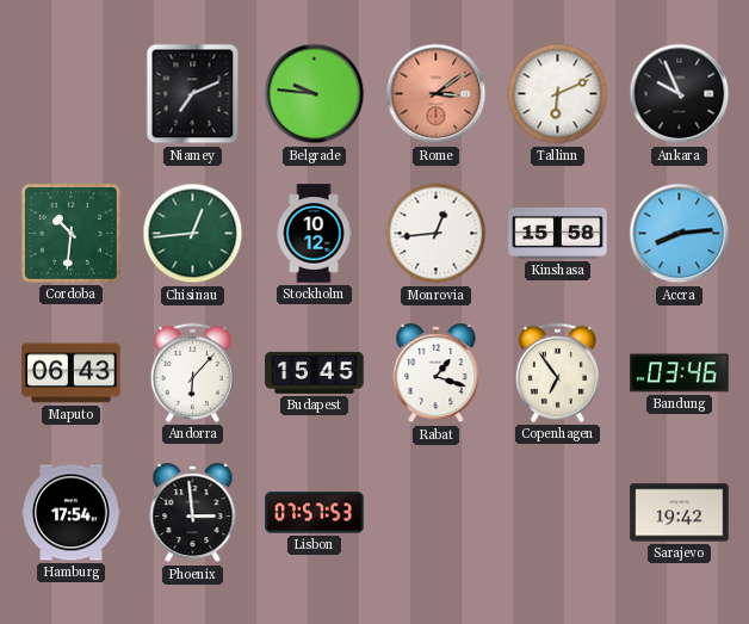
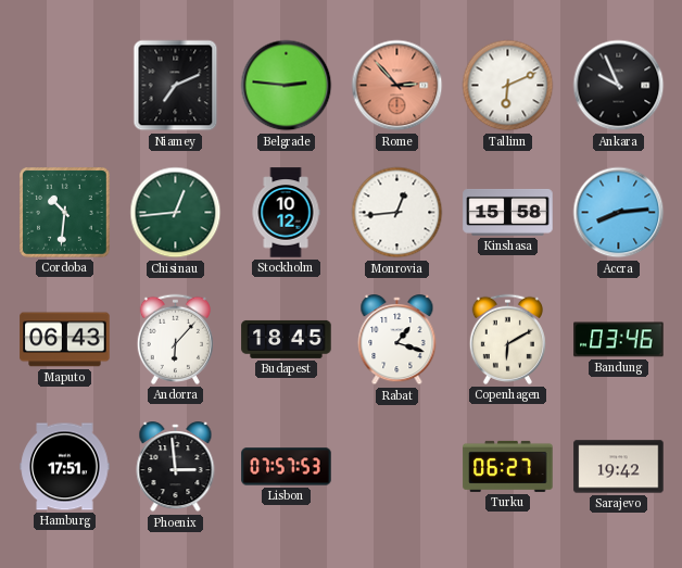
Belgrade: 9:46 -> 2:46
Rome: 3:09 -> 2:53
Budapest: 15:45 -> 18:45
Copenhagen: 6:54 -> 6:10
Hamburg: 17:54 -> 17:51
Turku: none -> 06:27
